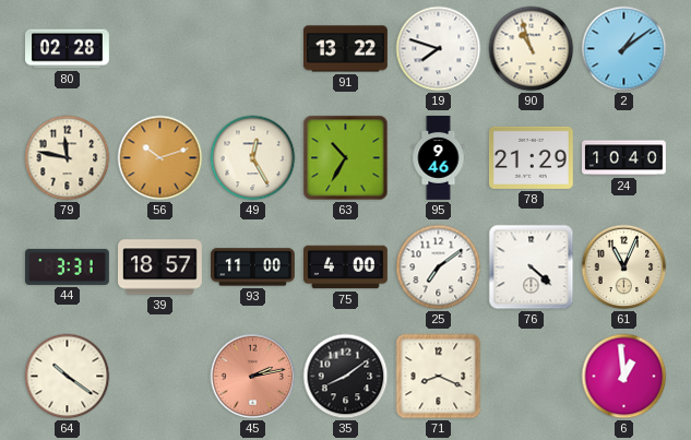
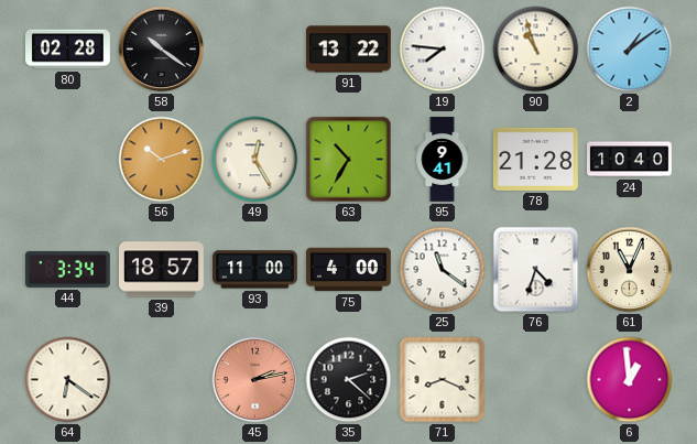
58: none -> 10:21
19: 7:48 -> 7:46
79: 11:47 -> none
95: 9:46 -> 9:41
78: 21:29 -> 21:28
44: 3:31 -> 3:34
25: 7:09 -> 11:21
76: 4:22 -> 4:33
64: 10:21 -> 6:21
35: 8:09 -> 2:22
